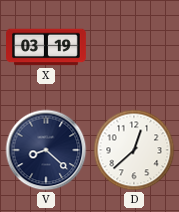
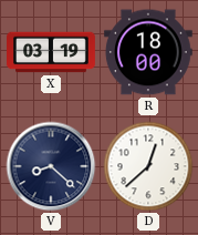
R: none -> 18:00
